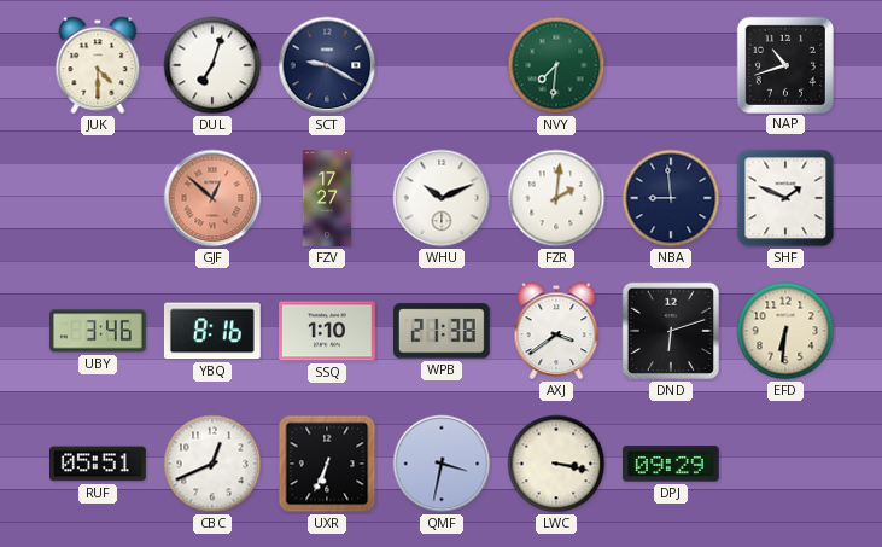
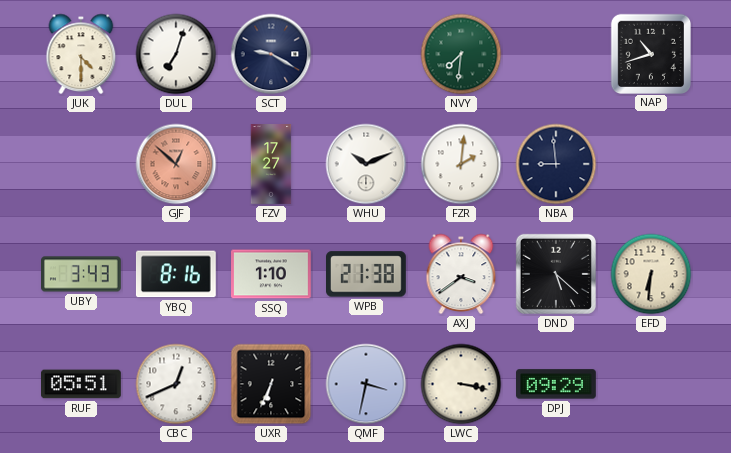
SHF: 1:49 -> none
UBY: 3:46 -> 3:43
DND: 6:12 -> 5:22
